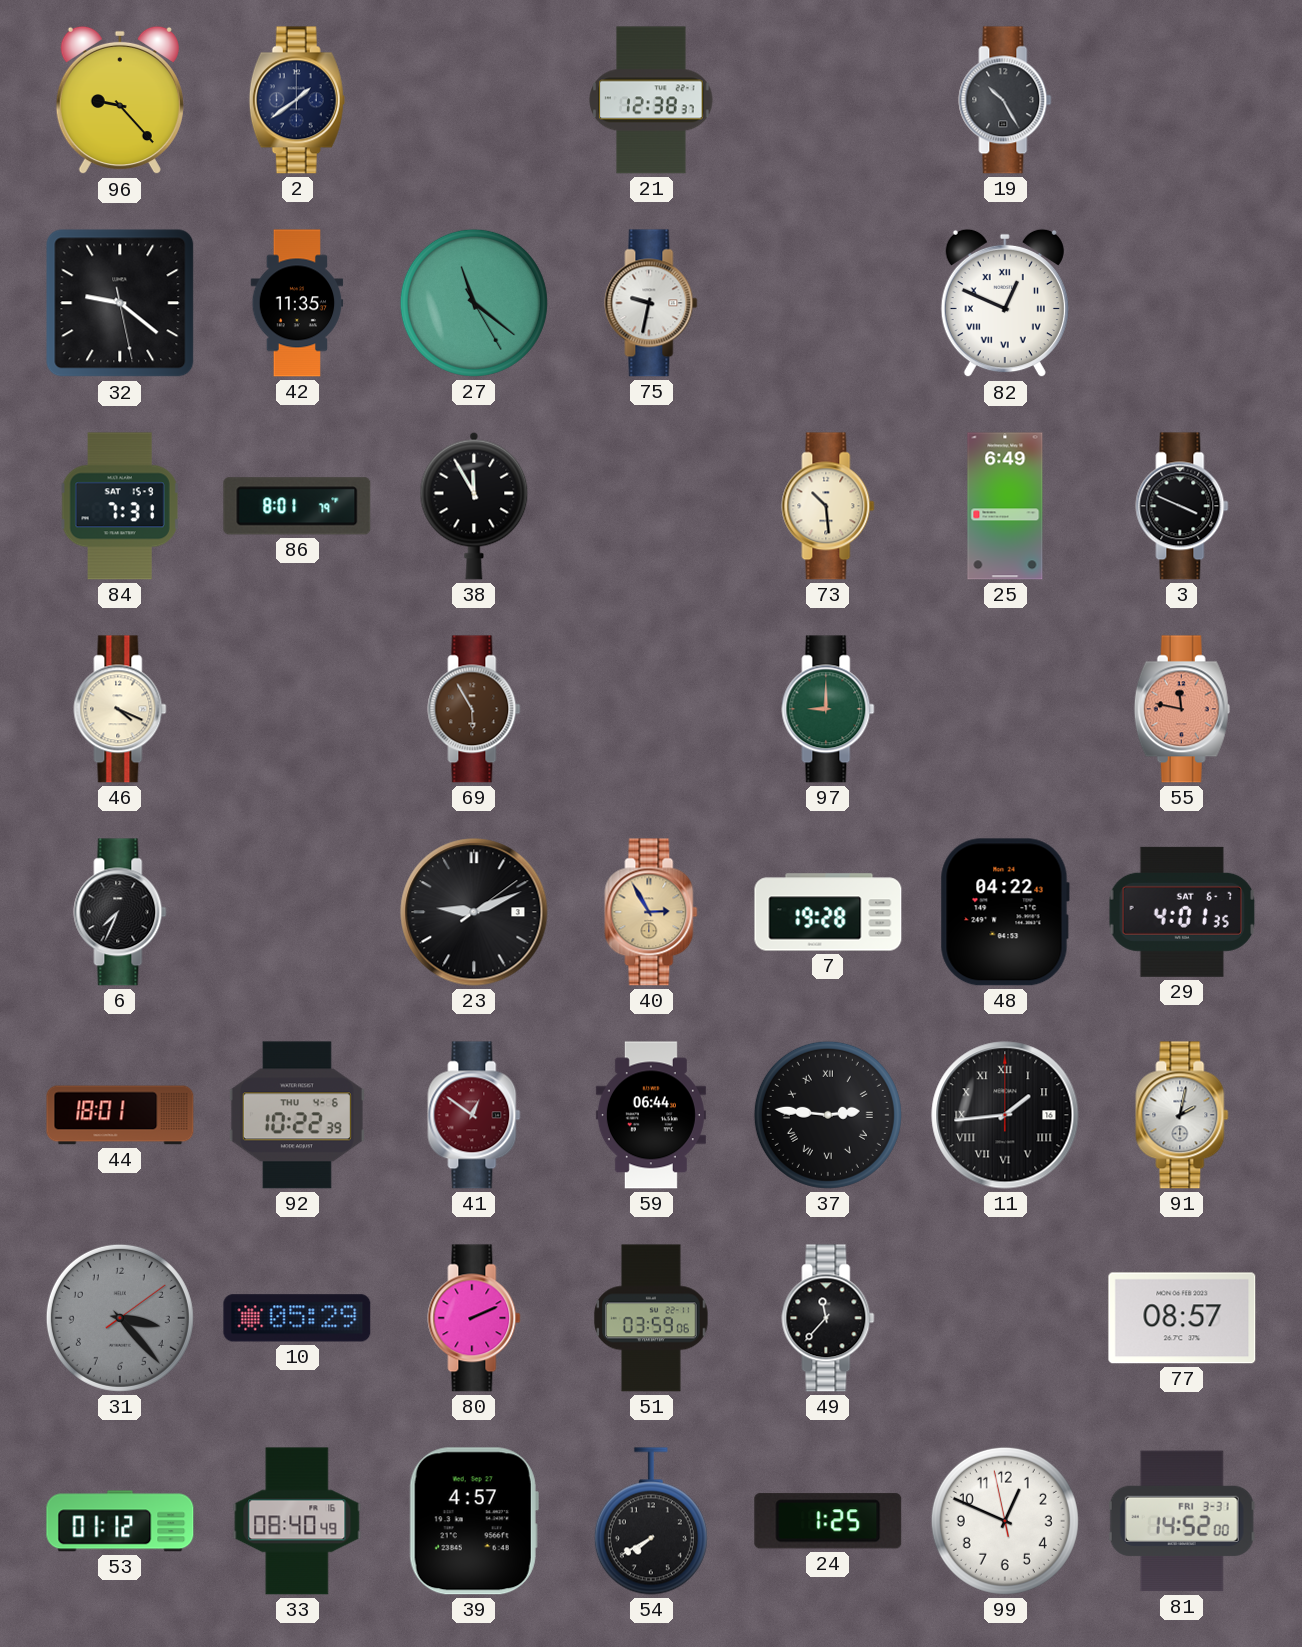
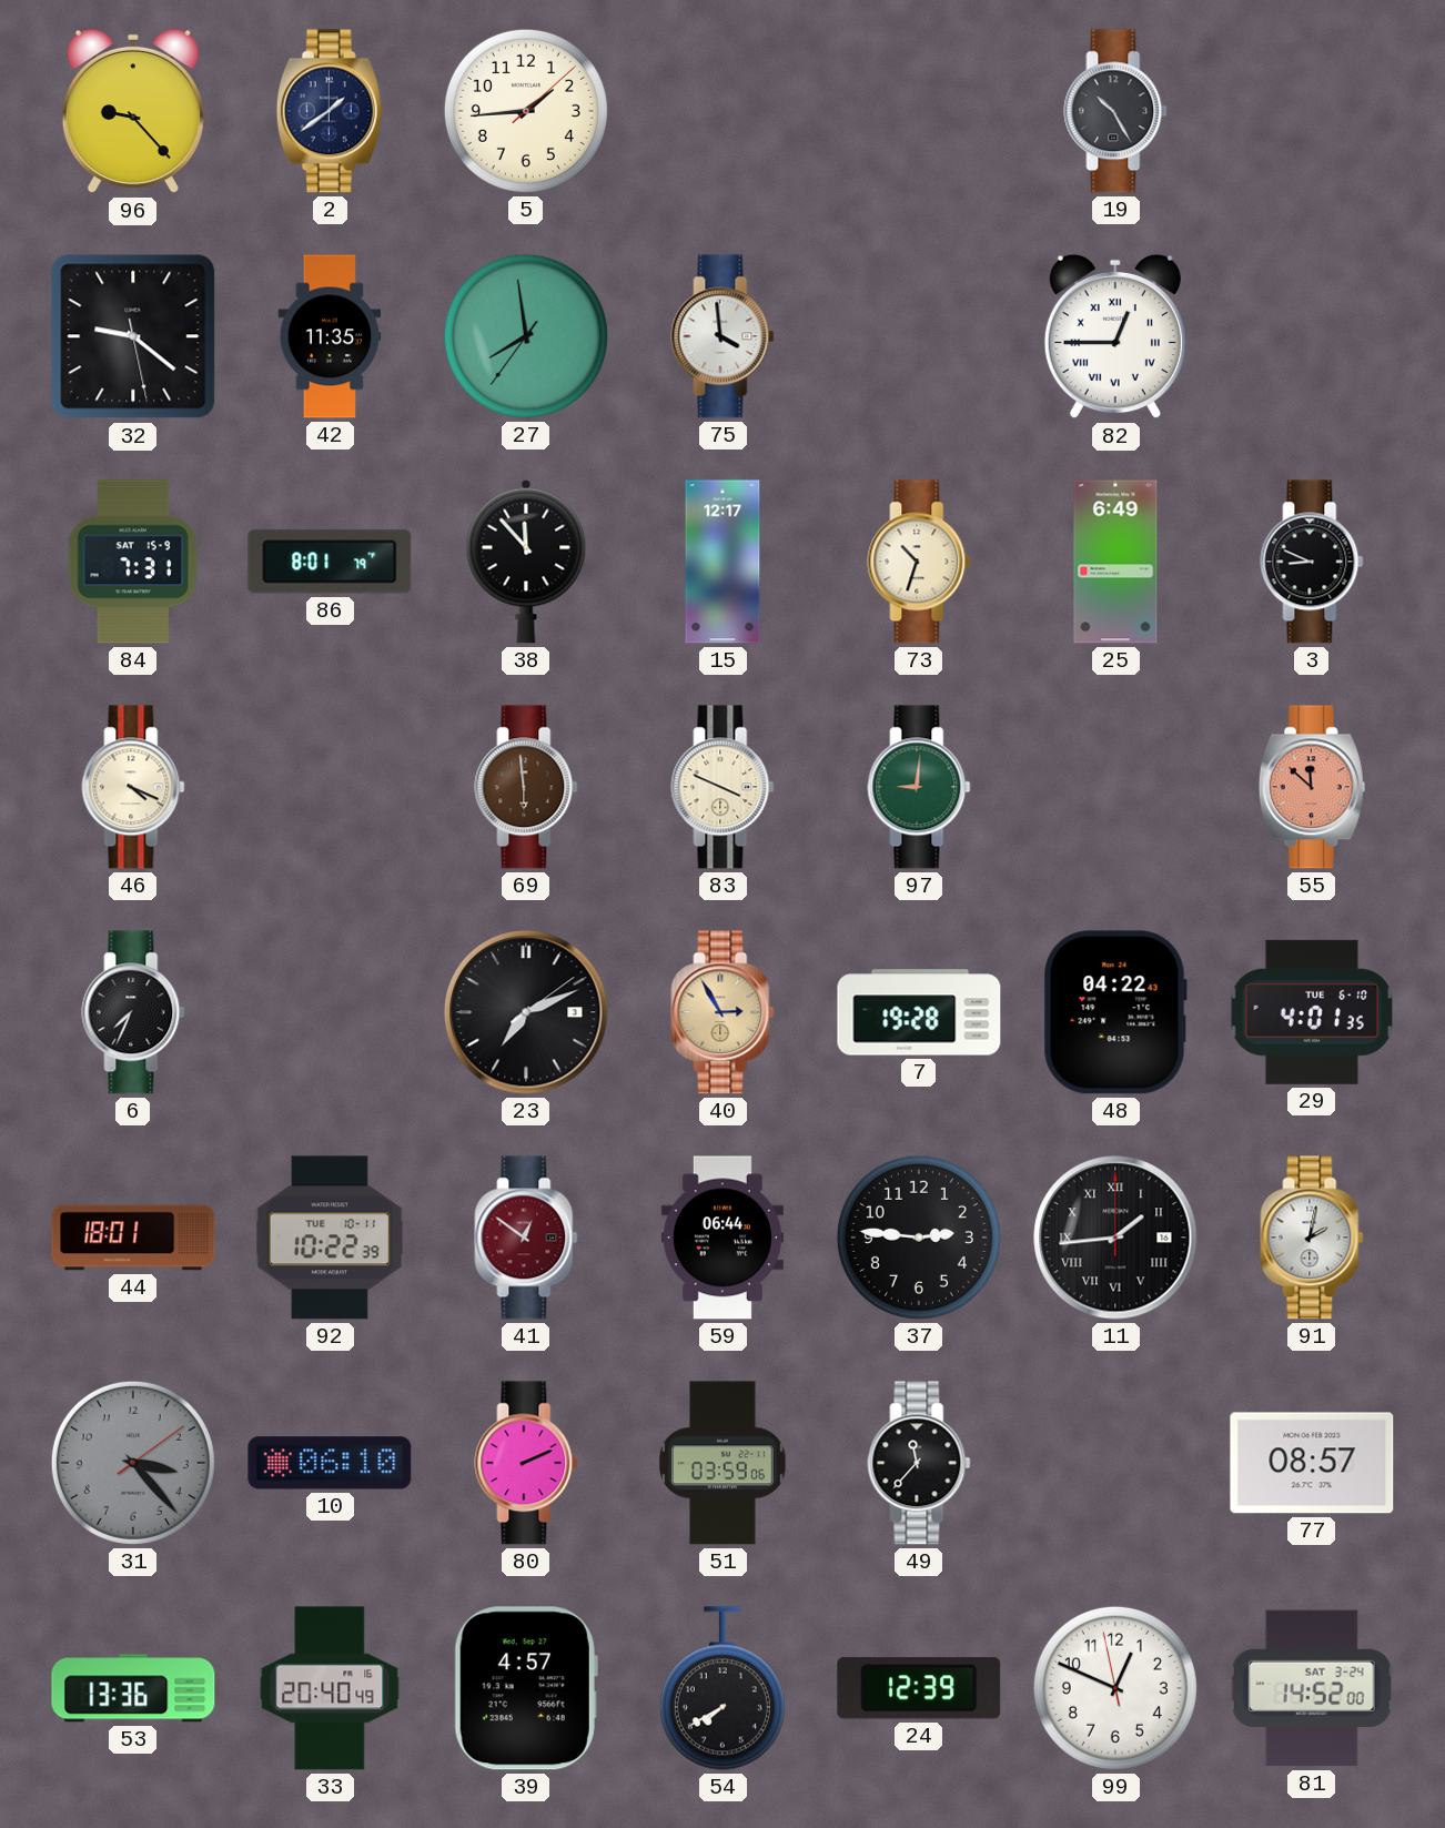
5: none -> 1:44
21: 12:38 -> none
27: 11:21 -> 7:58
75: 9:32 -> 3:59
82: 12:49 -> 12:45
38: 11:55 -> 11:53
15: none -> 12:17
73: 10:29 -> 10:33
3: 3:49 -> 8:49
69: 5:55 -> 5:59
83: none -> 3:49
97: 9:00 -> 9:01
55: 11:47 -> 11:52
23: 9:11 -> 7:11
29 date: SAT 6-7 -> TUE 6-10
92 date: THU 4-6 -> TUE 10-11
37 numerals: Roman -> Arabic
10: 05:29 -> 06:10
53: 01:12 -> 13:36
33: 08:40 -> 20:40
24: 1:25 -> 12:39
81 date: FRI 3-31 -> SAT 3-24
